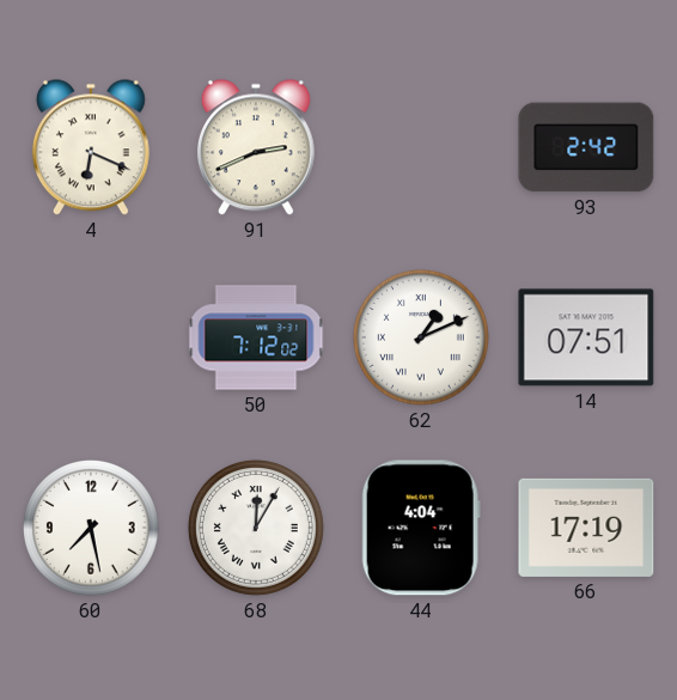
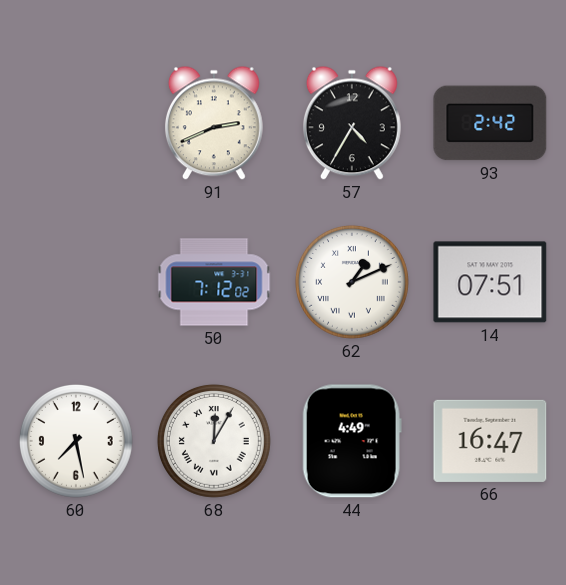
4: 6:19 -> none
57: none -> 4:35
44: 4:04 -> 4:49
66: 17:19 -> 16:47
